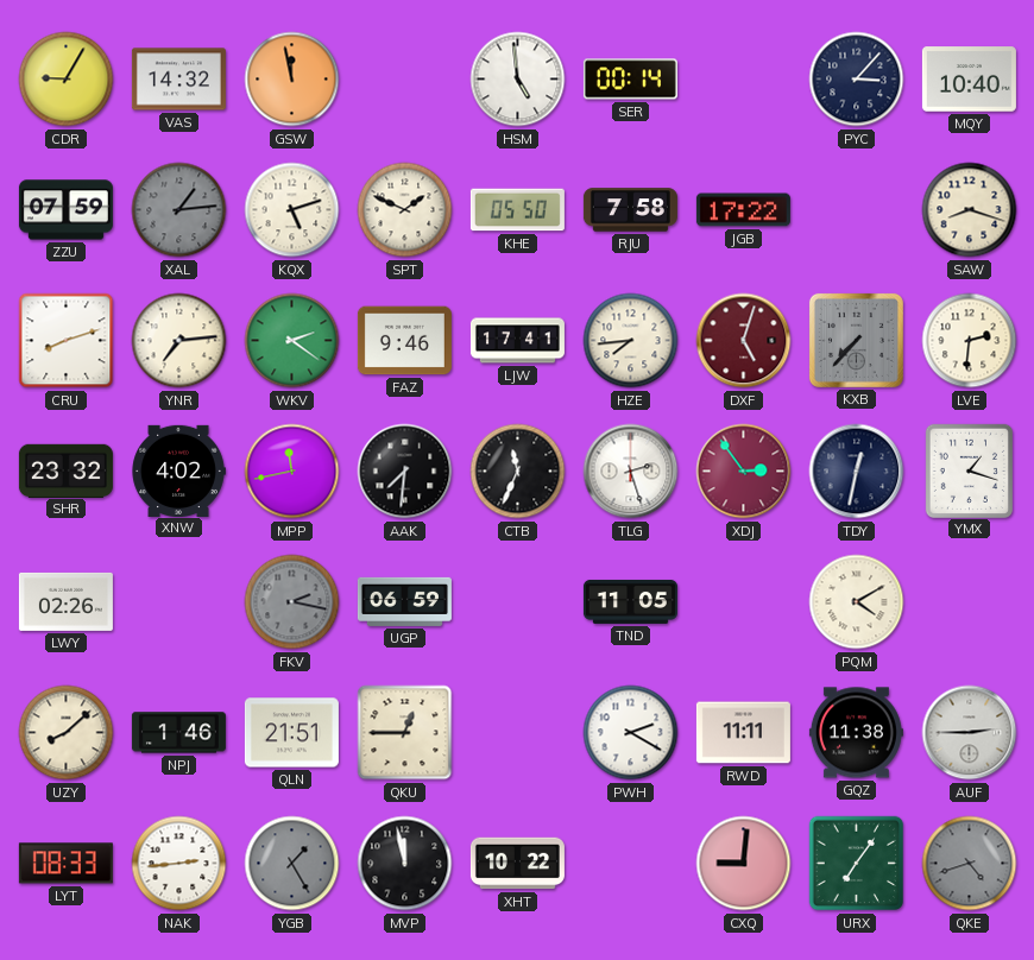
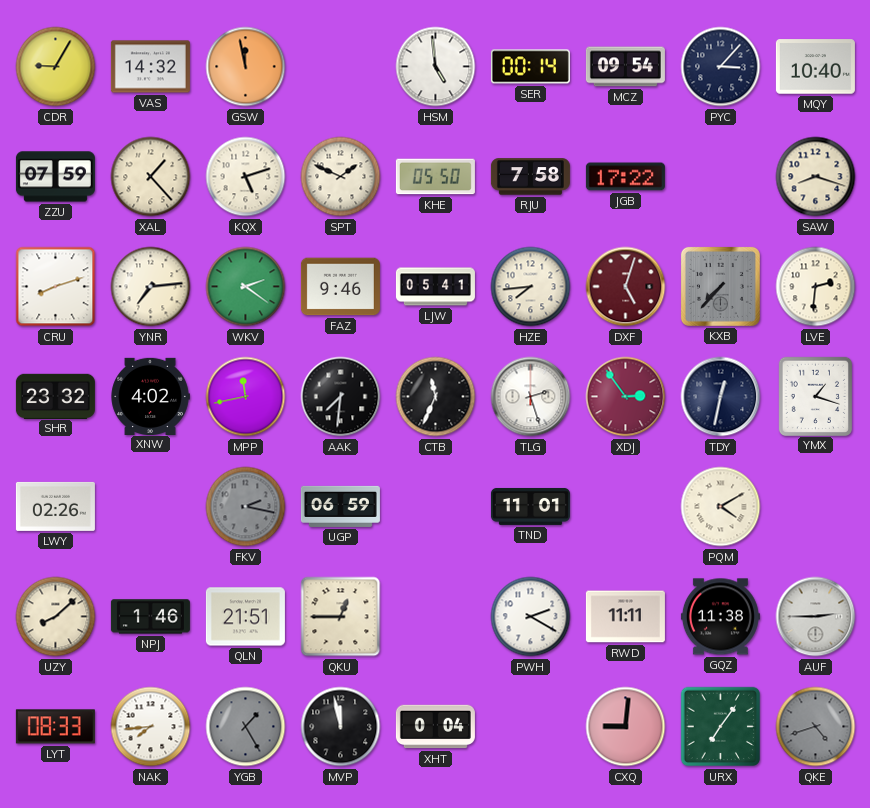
MCZ: none -> 09:54
XAL: 1:14 -> 1:23
XAL dial: grey -> cream
LJW: 17:41 -> 05:41
TND: 11:05 -> 11:01
NAK: 2:44 -> 7:44
XHT: 10:22 -> 0:04
